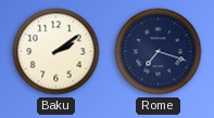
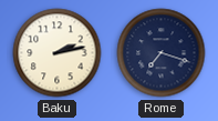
Baku: 2:09 -> 2:13
